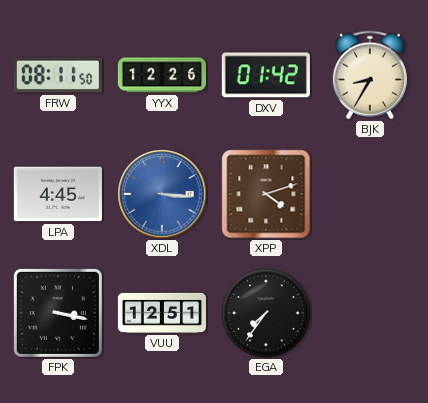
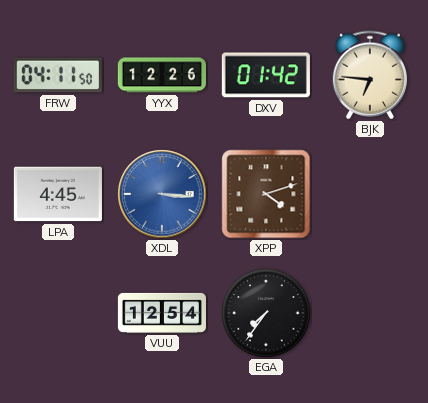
FRW: 08:11 -> 04:11
BJK: 8:35 -> 6:46
FPK: 3:17 -> none
VUU: 12:51 -> 12:54
